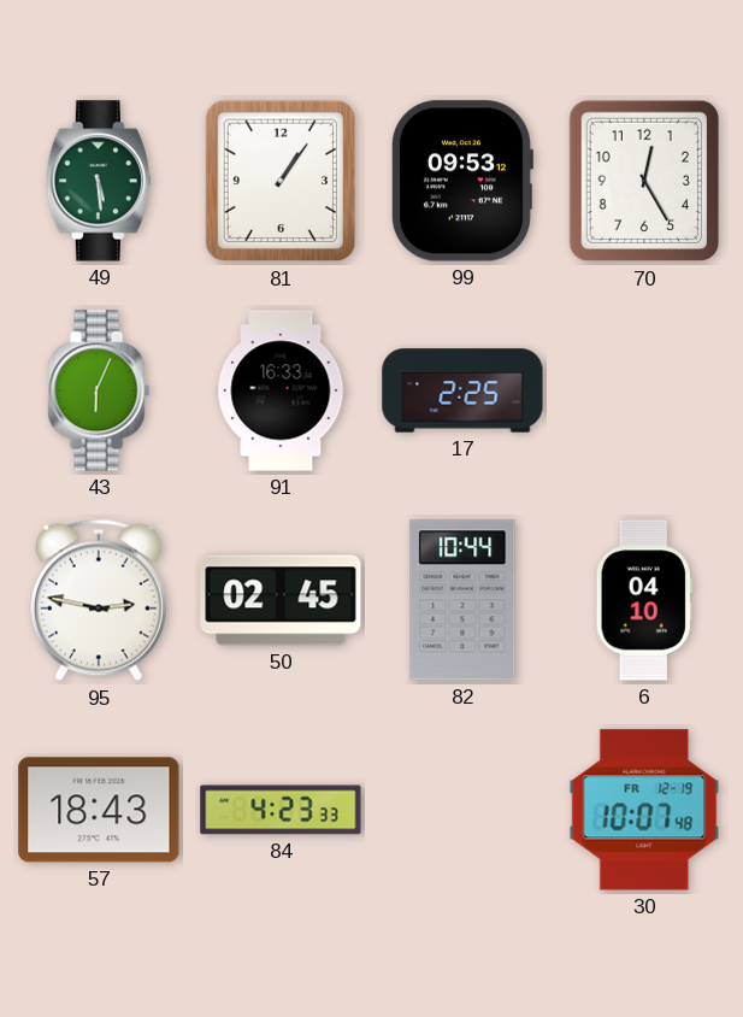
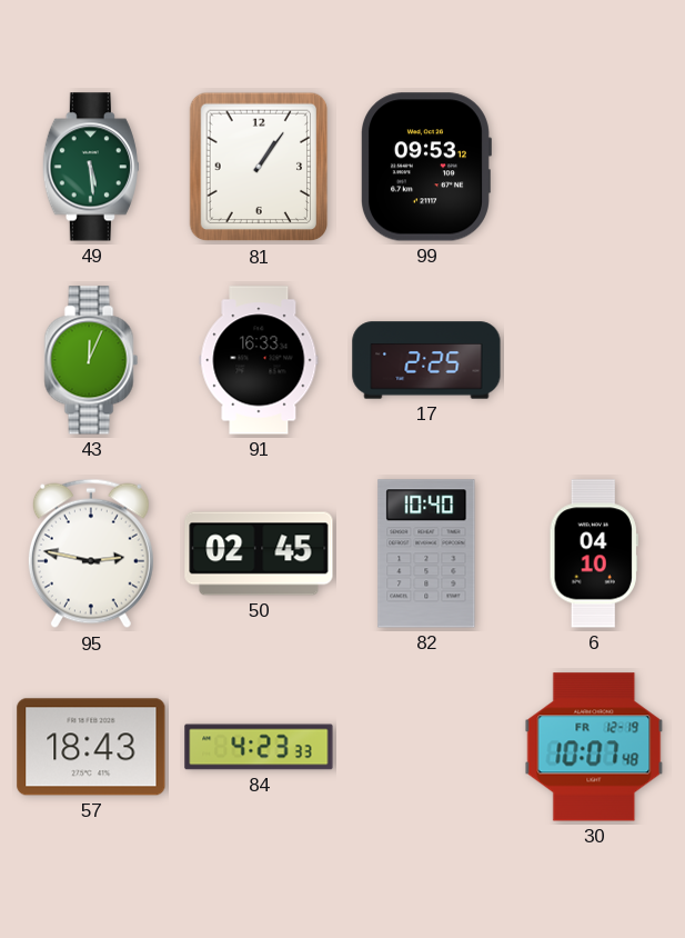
70: 12:25 -> none
43: 6:04 -> 12:04
82: 10:44 -> 10:40
